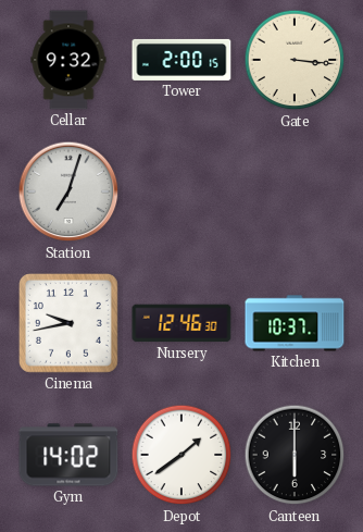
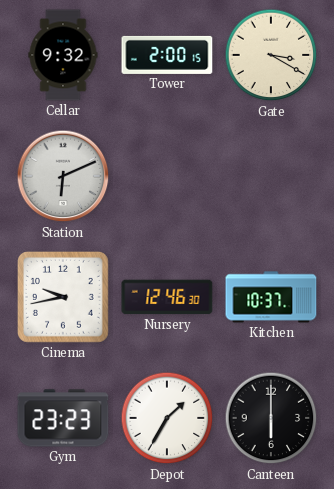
Gate: 3:16 -> 3:20
Station: 7:03 -> 6:11
Gym: 14:02 -> 23:23
Depot: 1:39 -> 1:35
